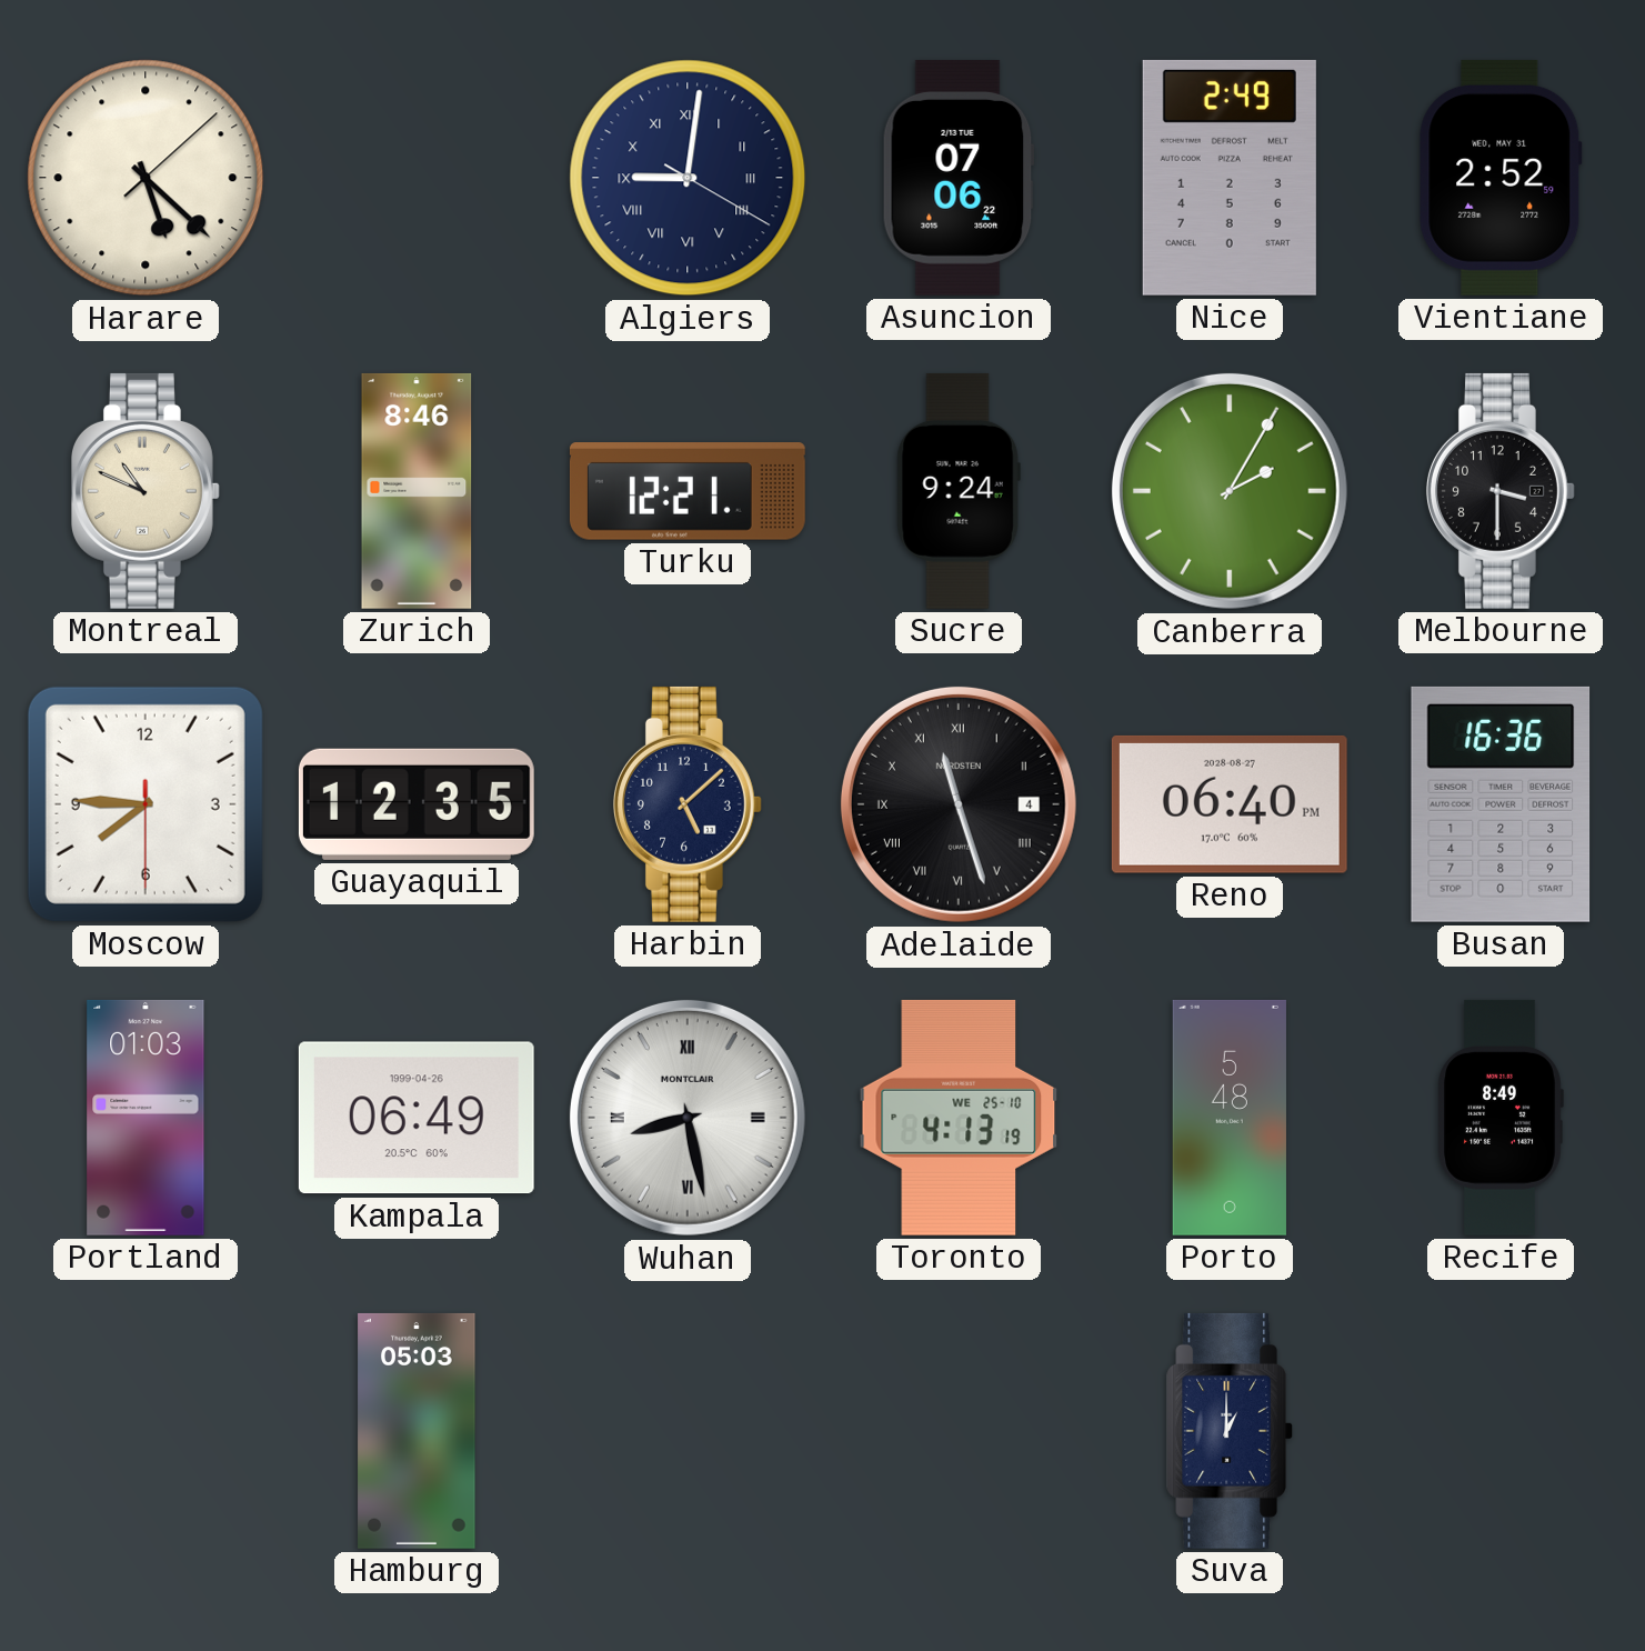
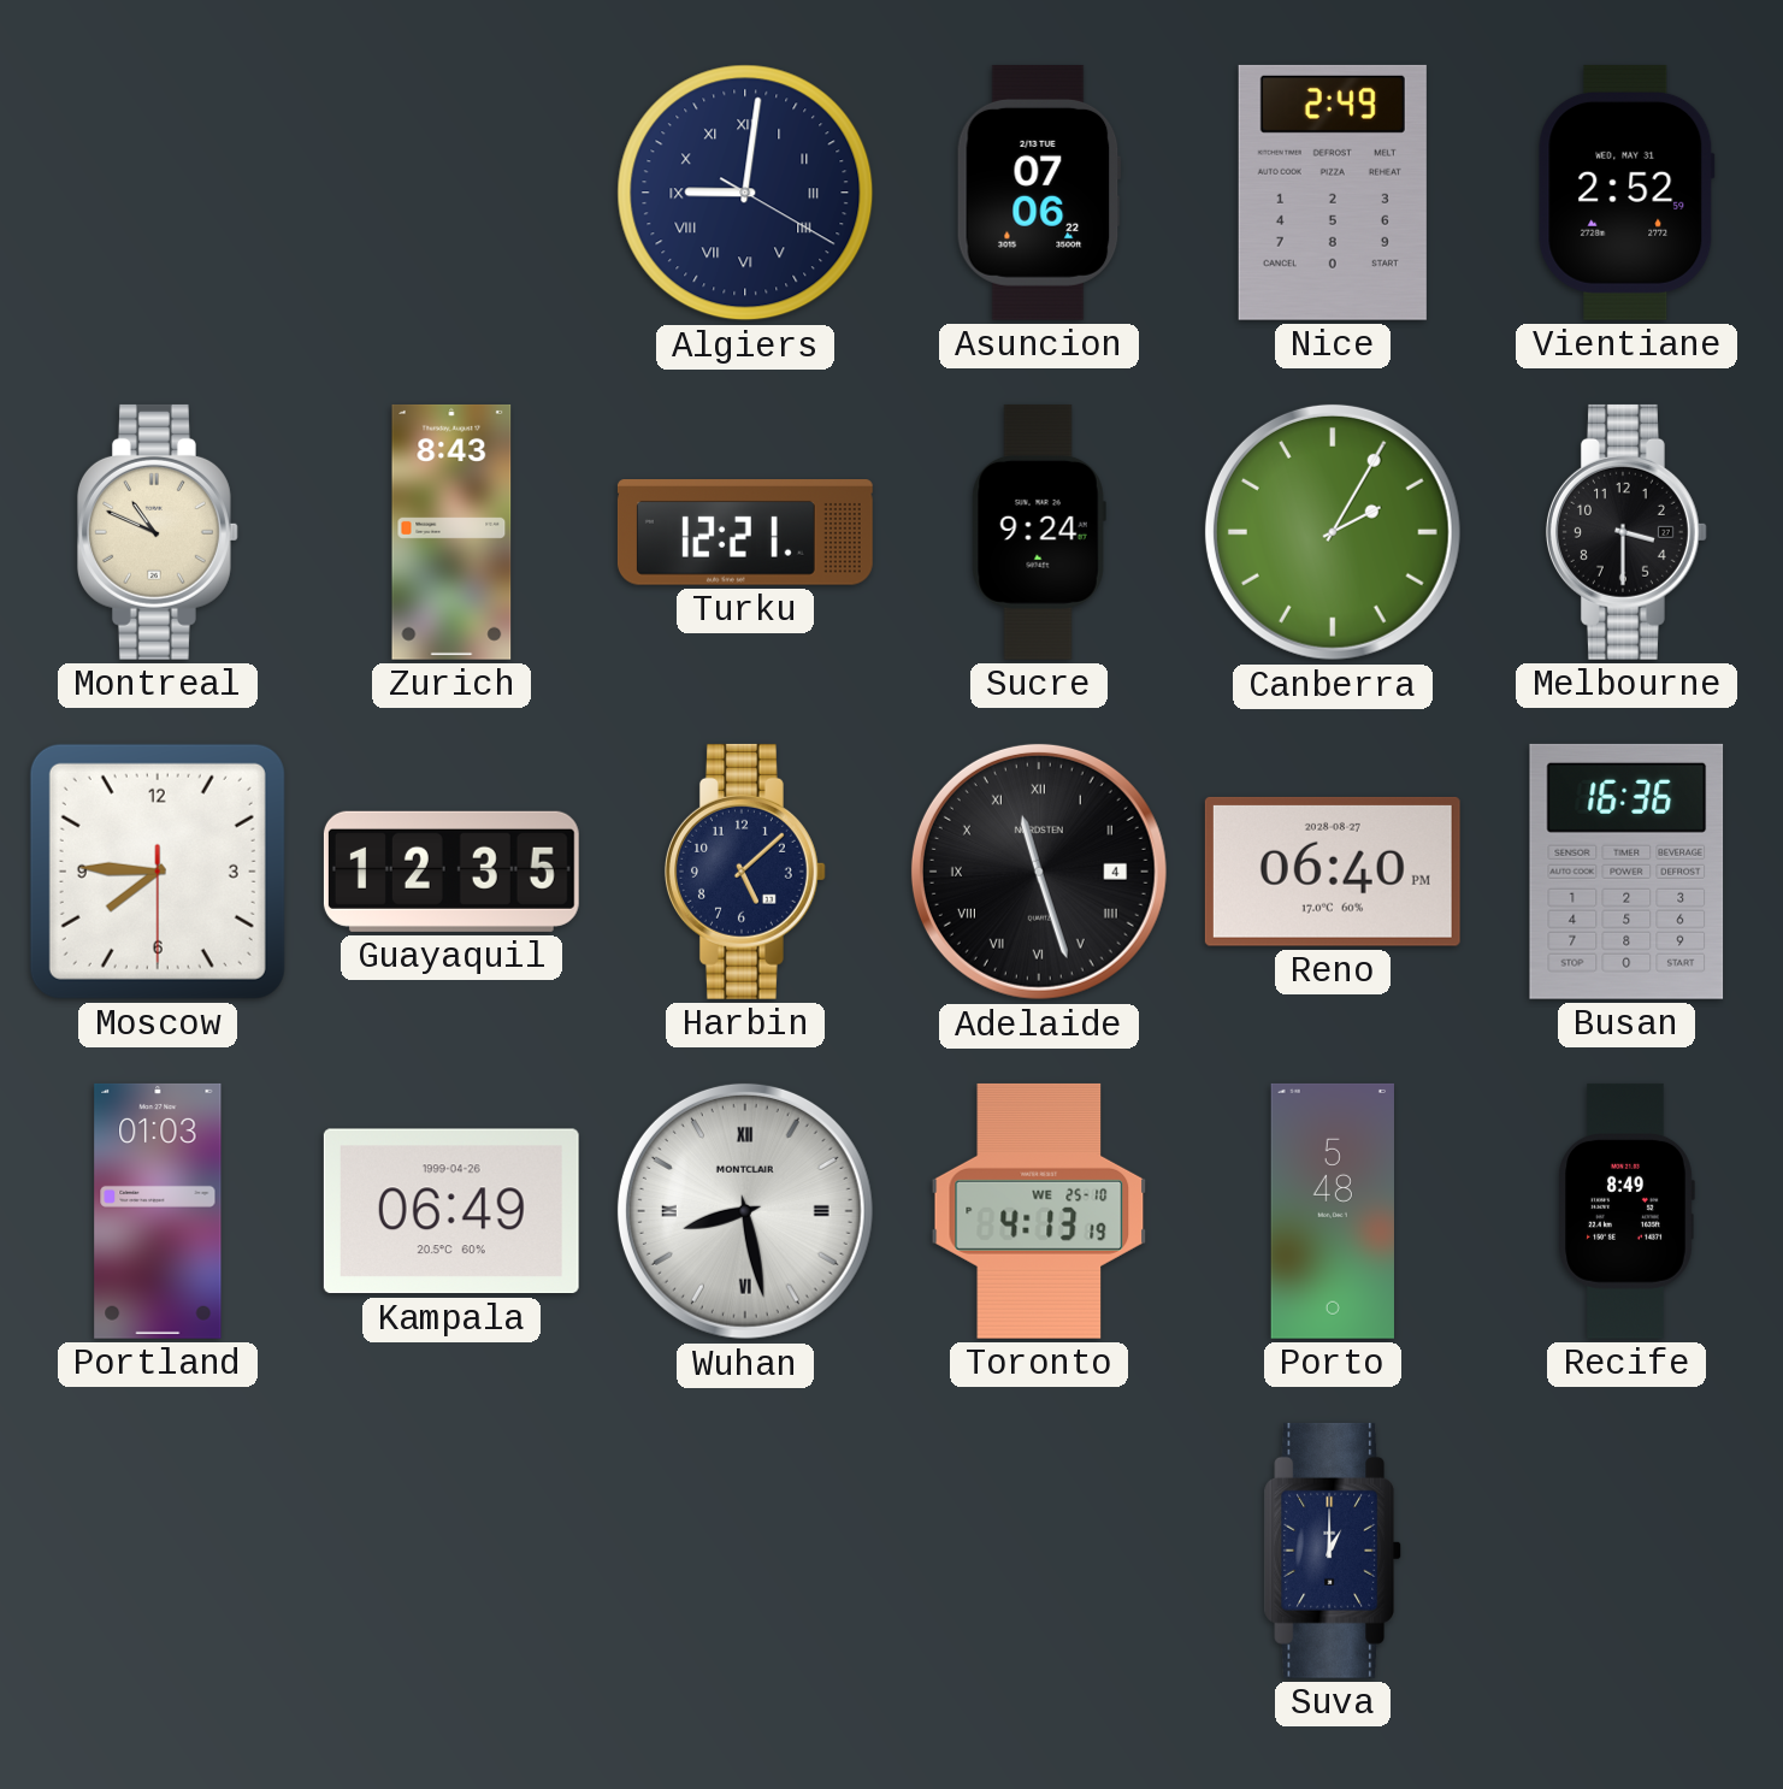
Harare: 5:22 -> none
Zurich: 8:46 -> 8:43
Hamburg: 05:03 -> none
